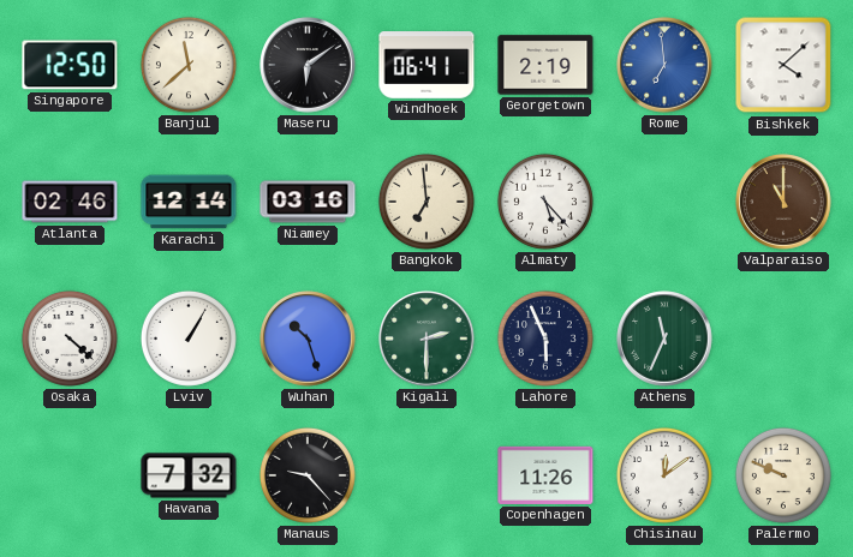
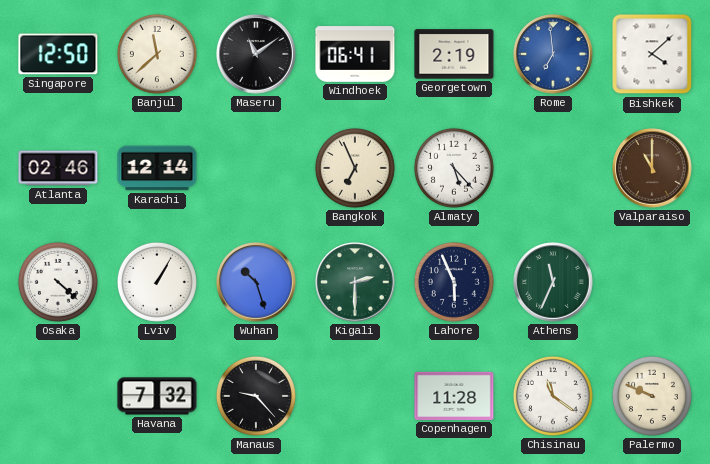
Maseru: 6:09 -> 11:09
Niamey: 03:16 -> none
Bangkok: 6:59 -> 6:56
Copenhagen: 11:26 -> 11:28
Chisinau: 12:09 -> 11:21
